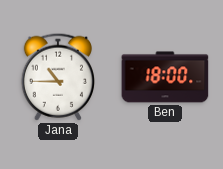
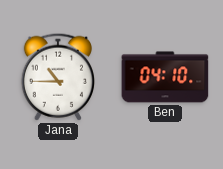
Ben: 18:00 -> 04:10
